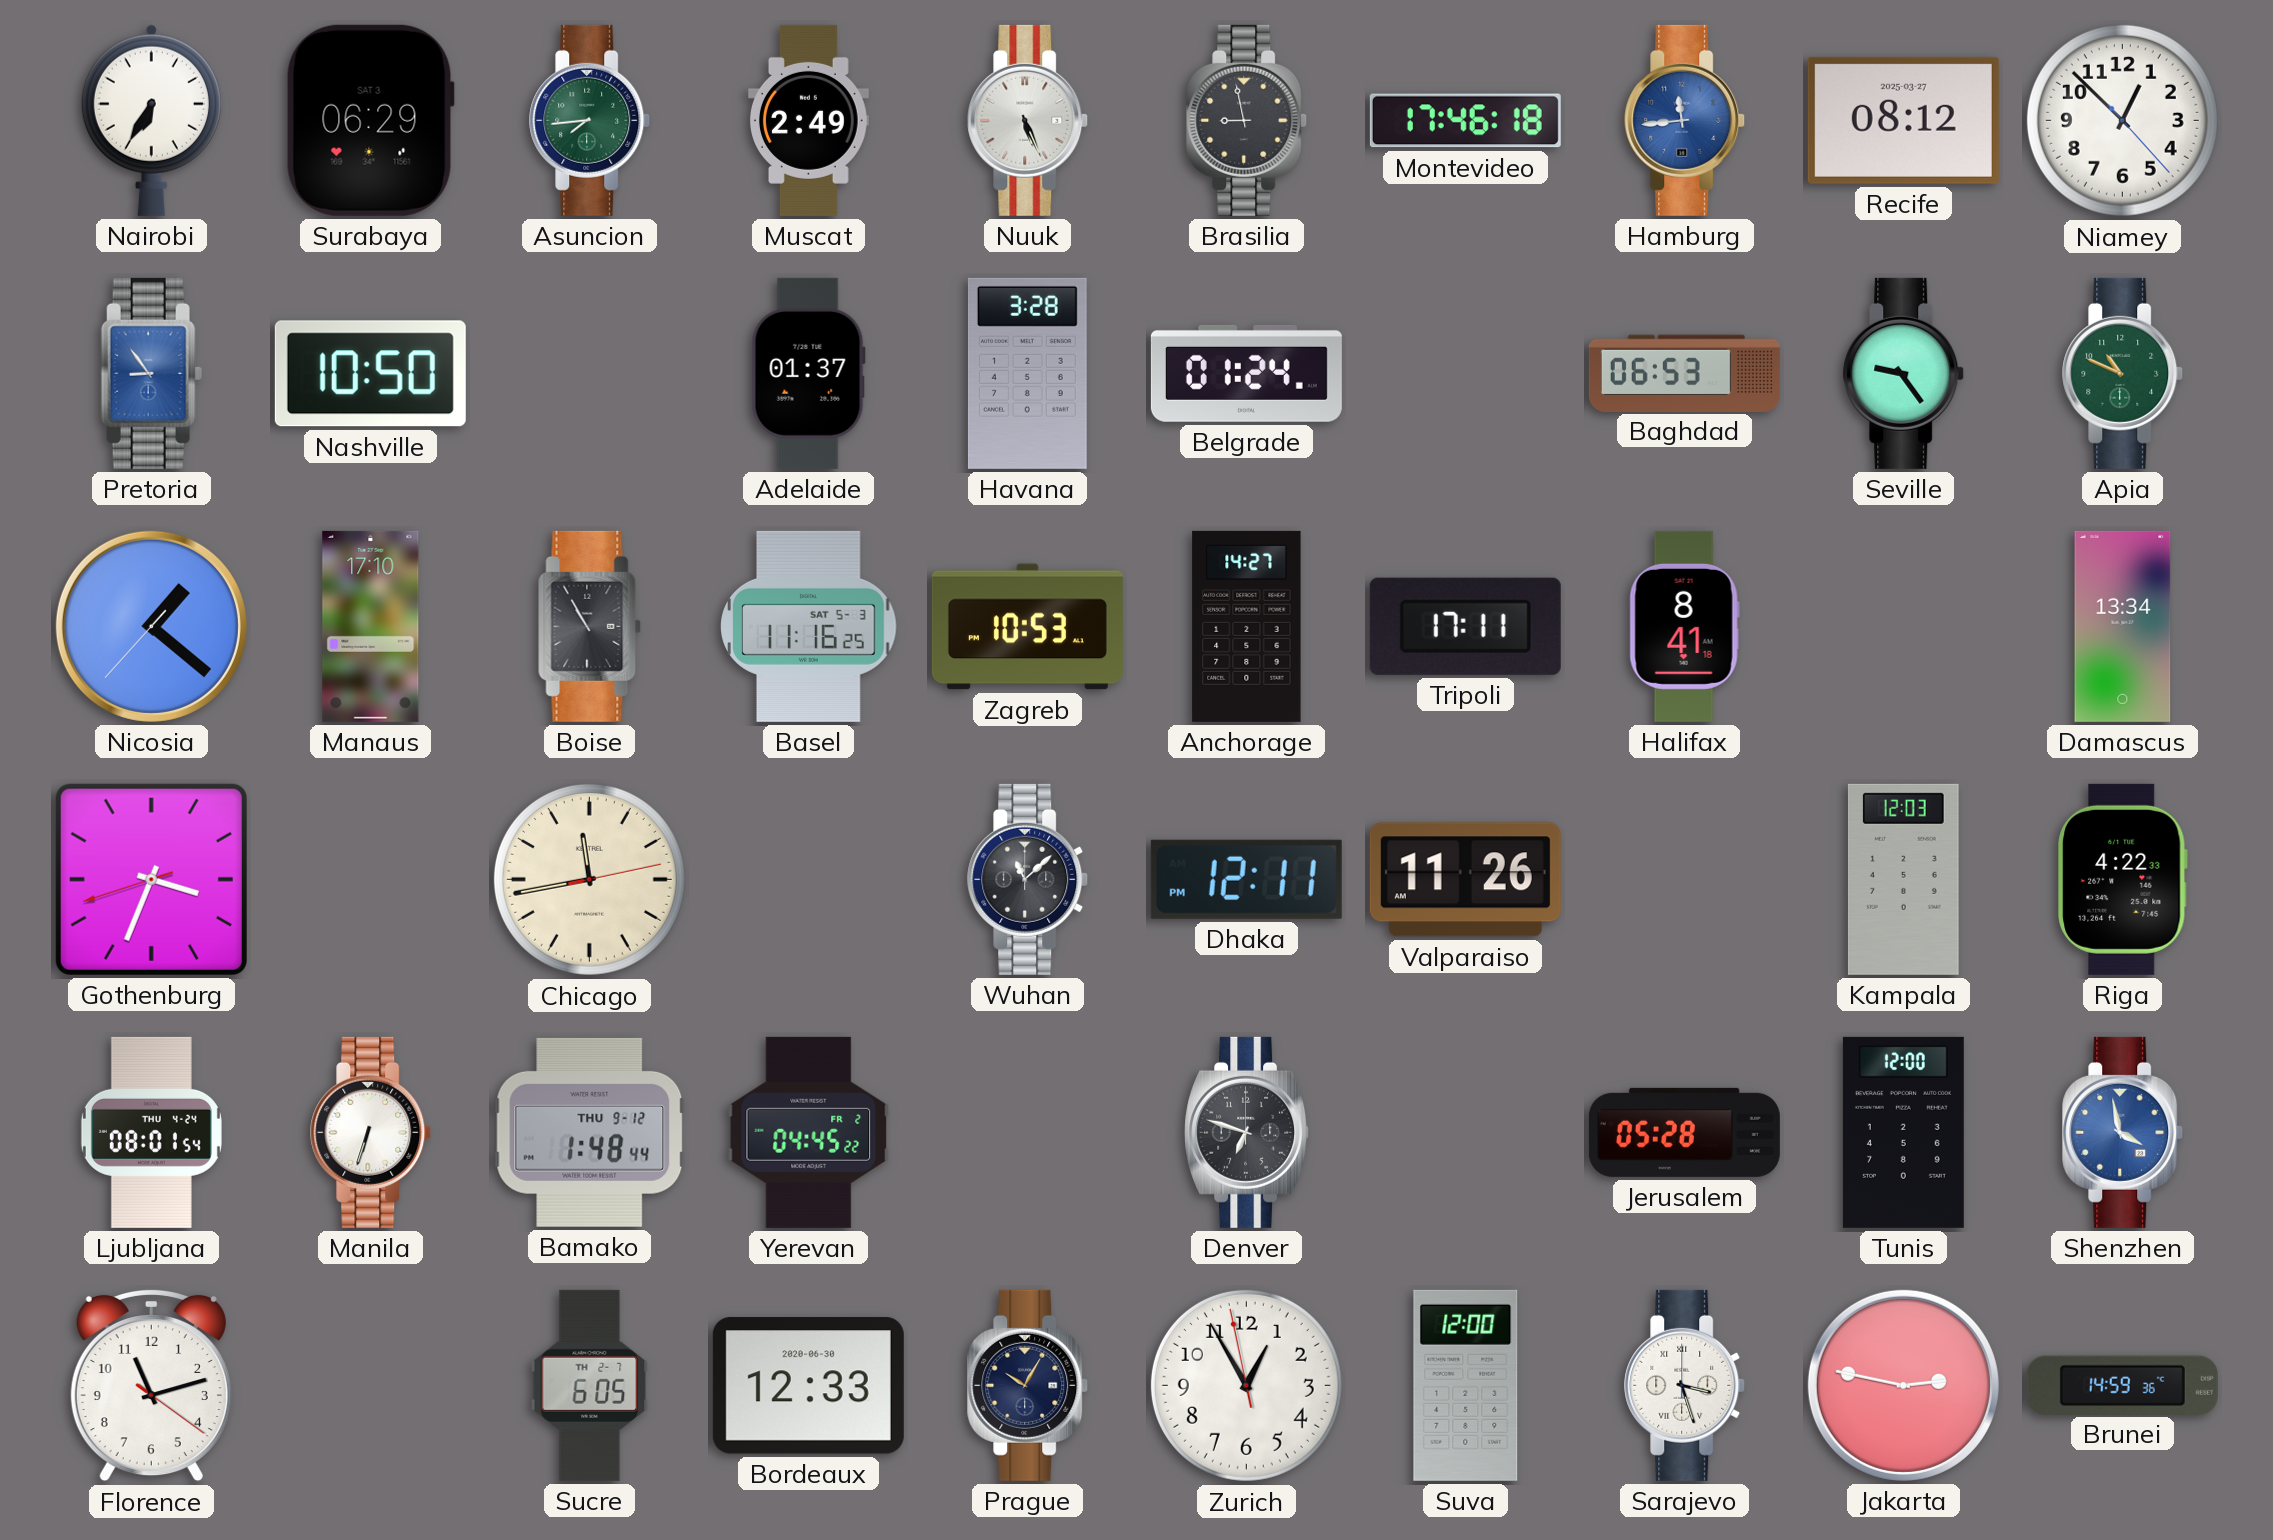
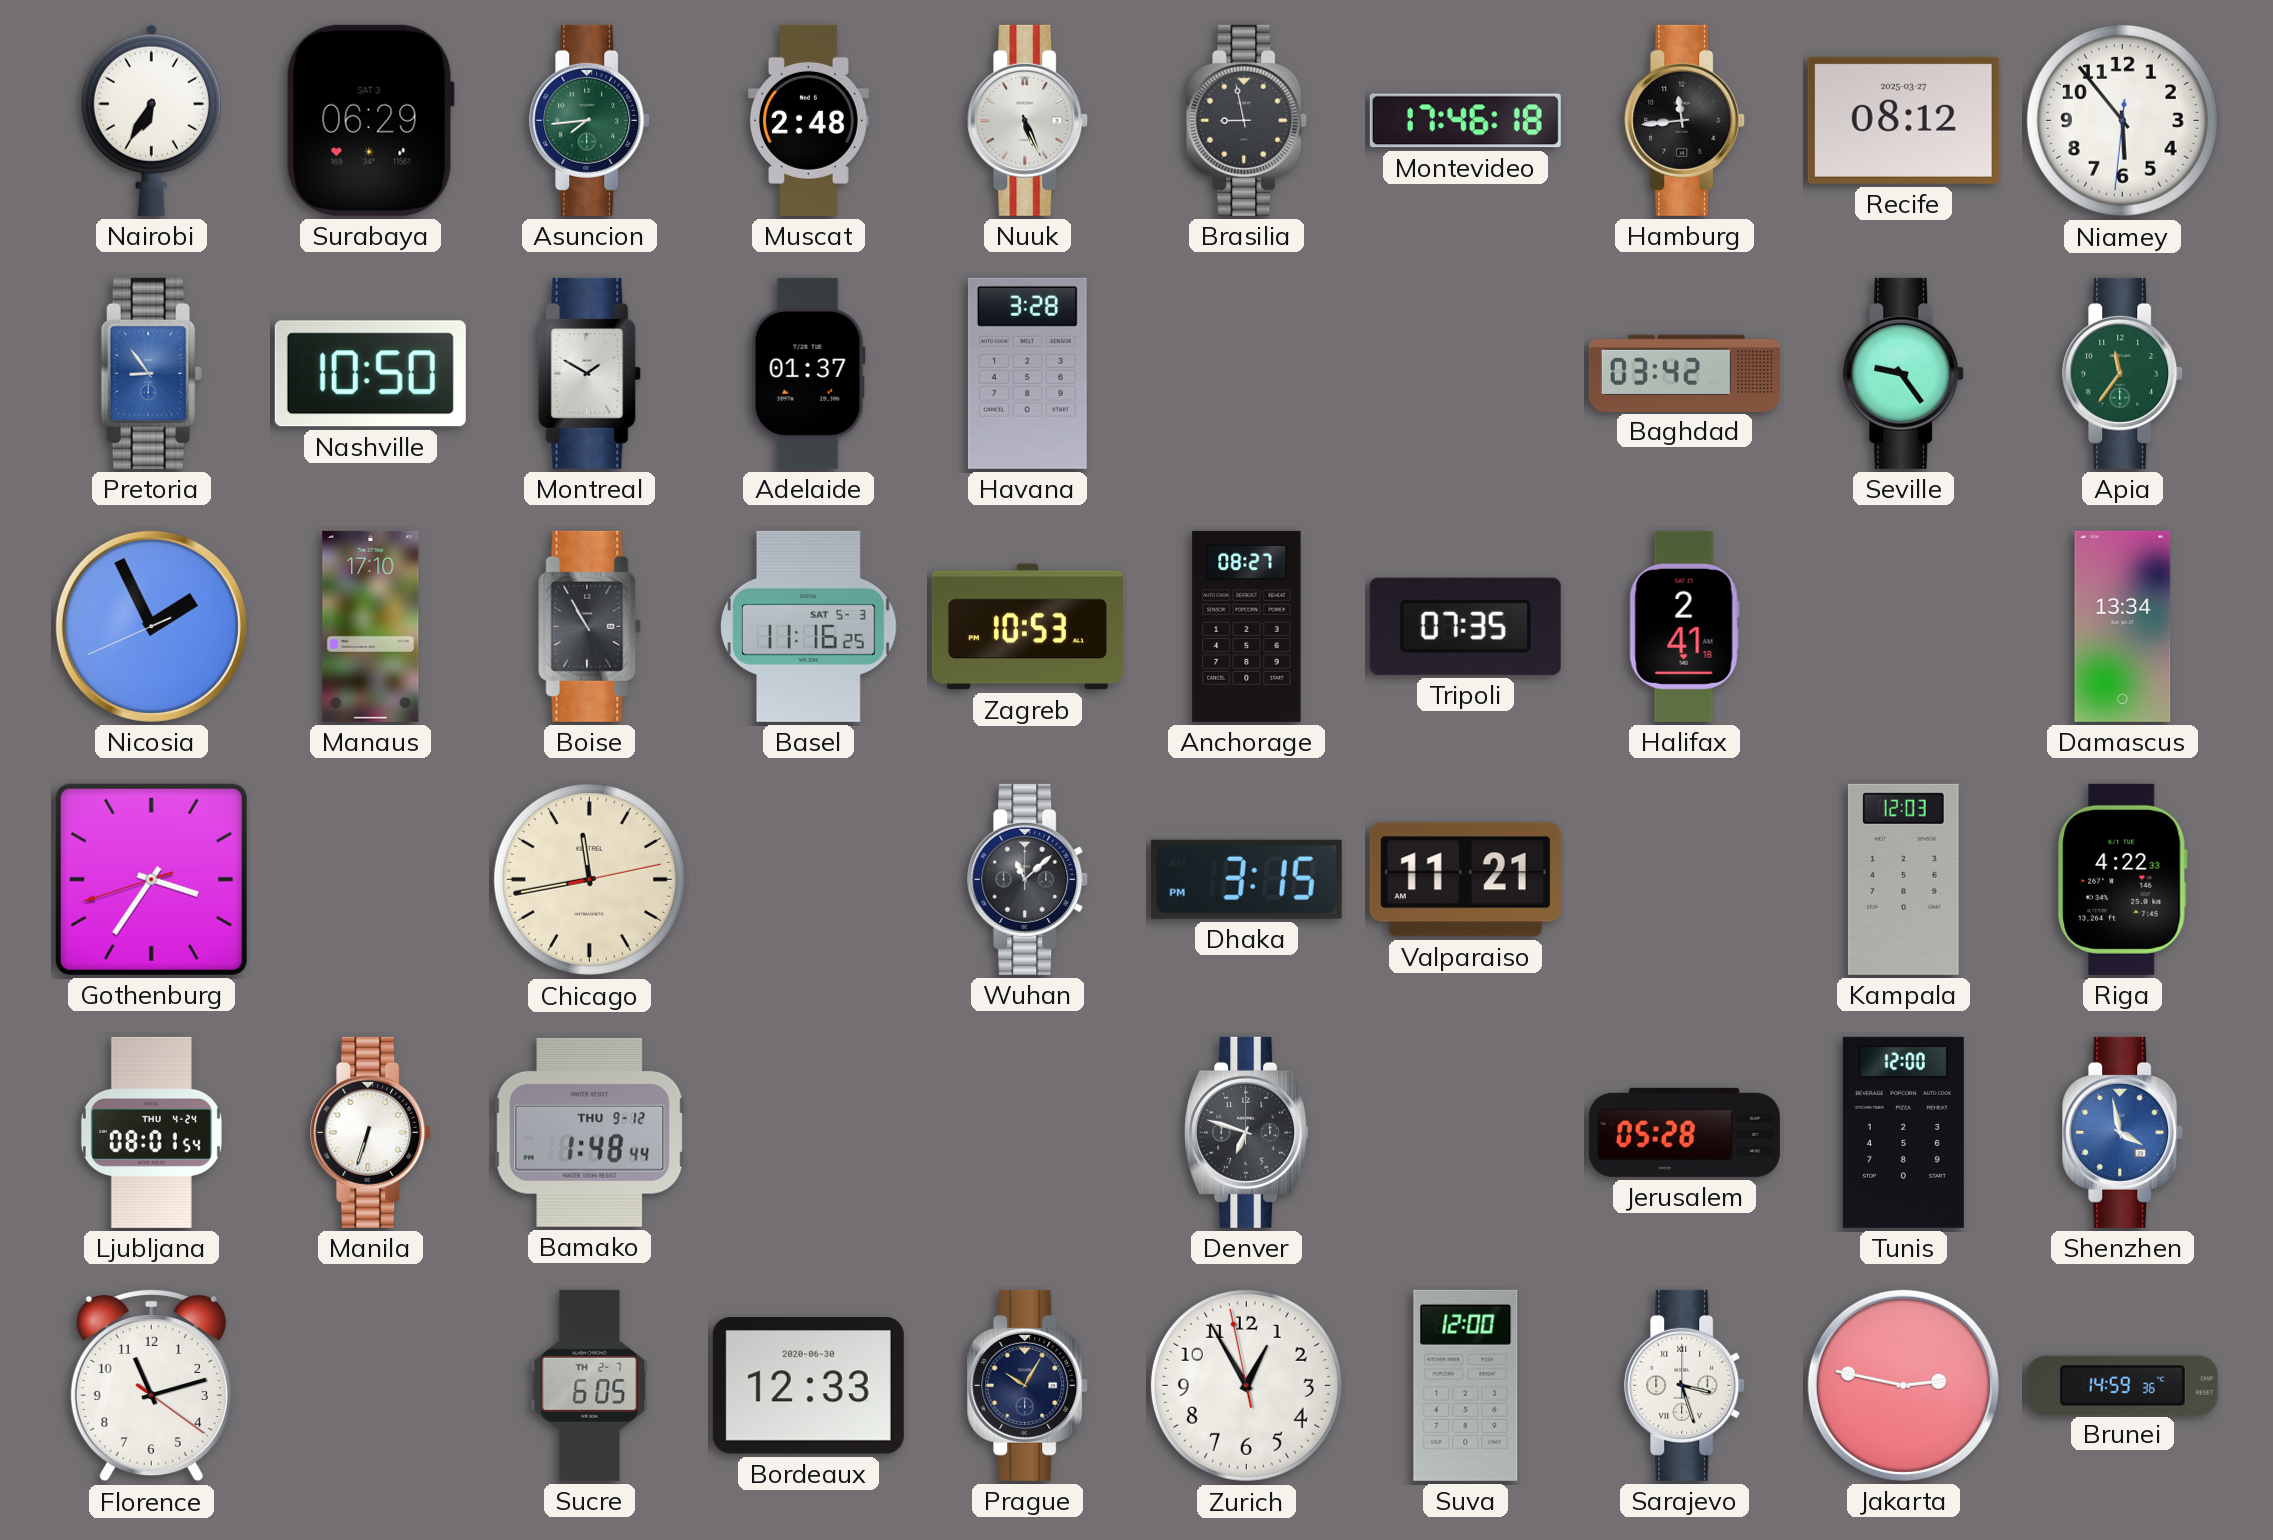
Muscat: 2:49 -> 2:48
Hamburg dial: blue -> black
Niamey: 12:52 -> 5:53
Montreal: none -> 1:50
Belgrade: 01:24 -> none
Baghdad: 06:53 -> 03:42
Apia: 10:49 -> 11:36
Nicosia: 1:21 -> 1:55
Anchorage: 14:27 -> 08:27
Tripoli: 17:11 -> 07:35
Halifax: 8:41 -> 2:41
Gothenburg: 3:33 -> 3:35
Dhaka: 12:11 -> 3:15
Valparaiso: 11:26 -> 11:21
Yerevan: 04:45 -> none
